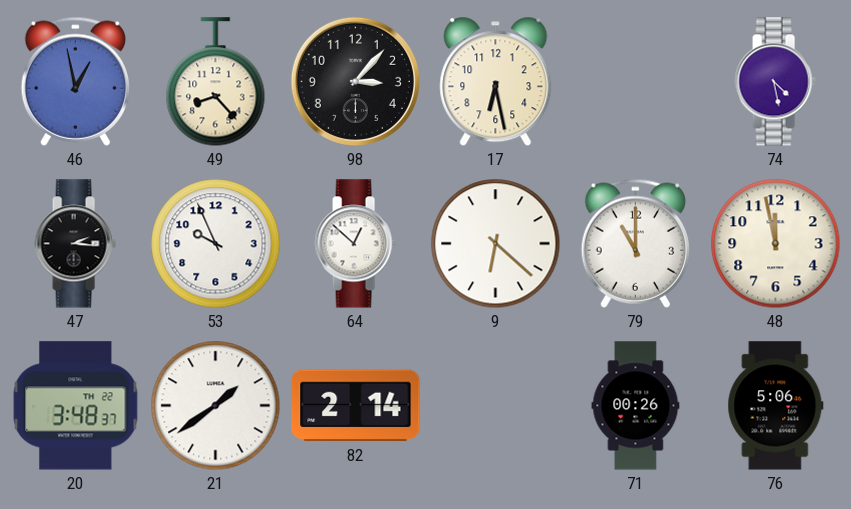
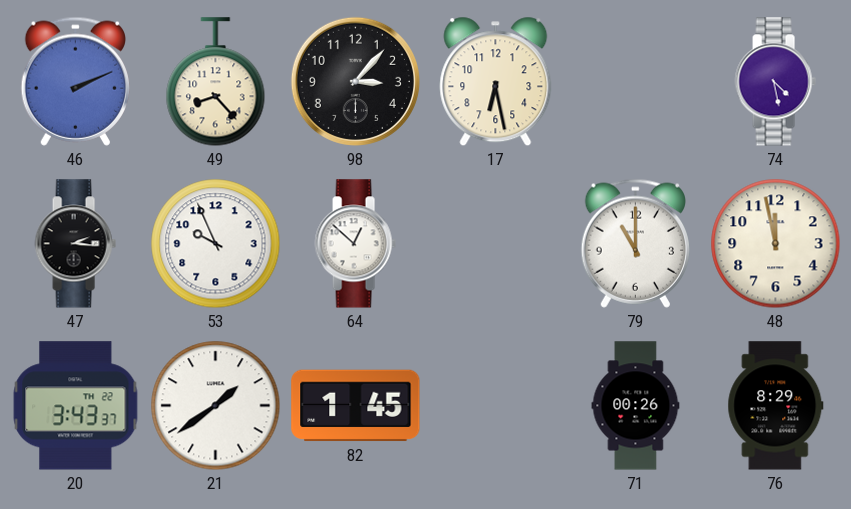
46: 12:58 -> 2:11
9: 6:22 -> none
20: 3:48 -> 3:43
82: 2:14 -> 1:45
76: 5:06 -> 8:29
